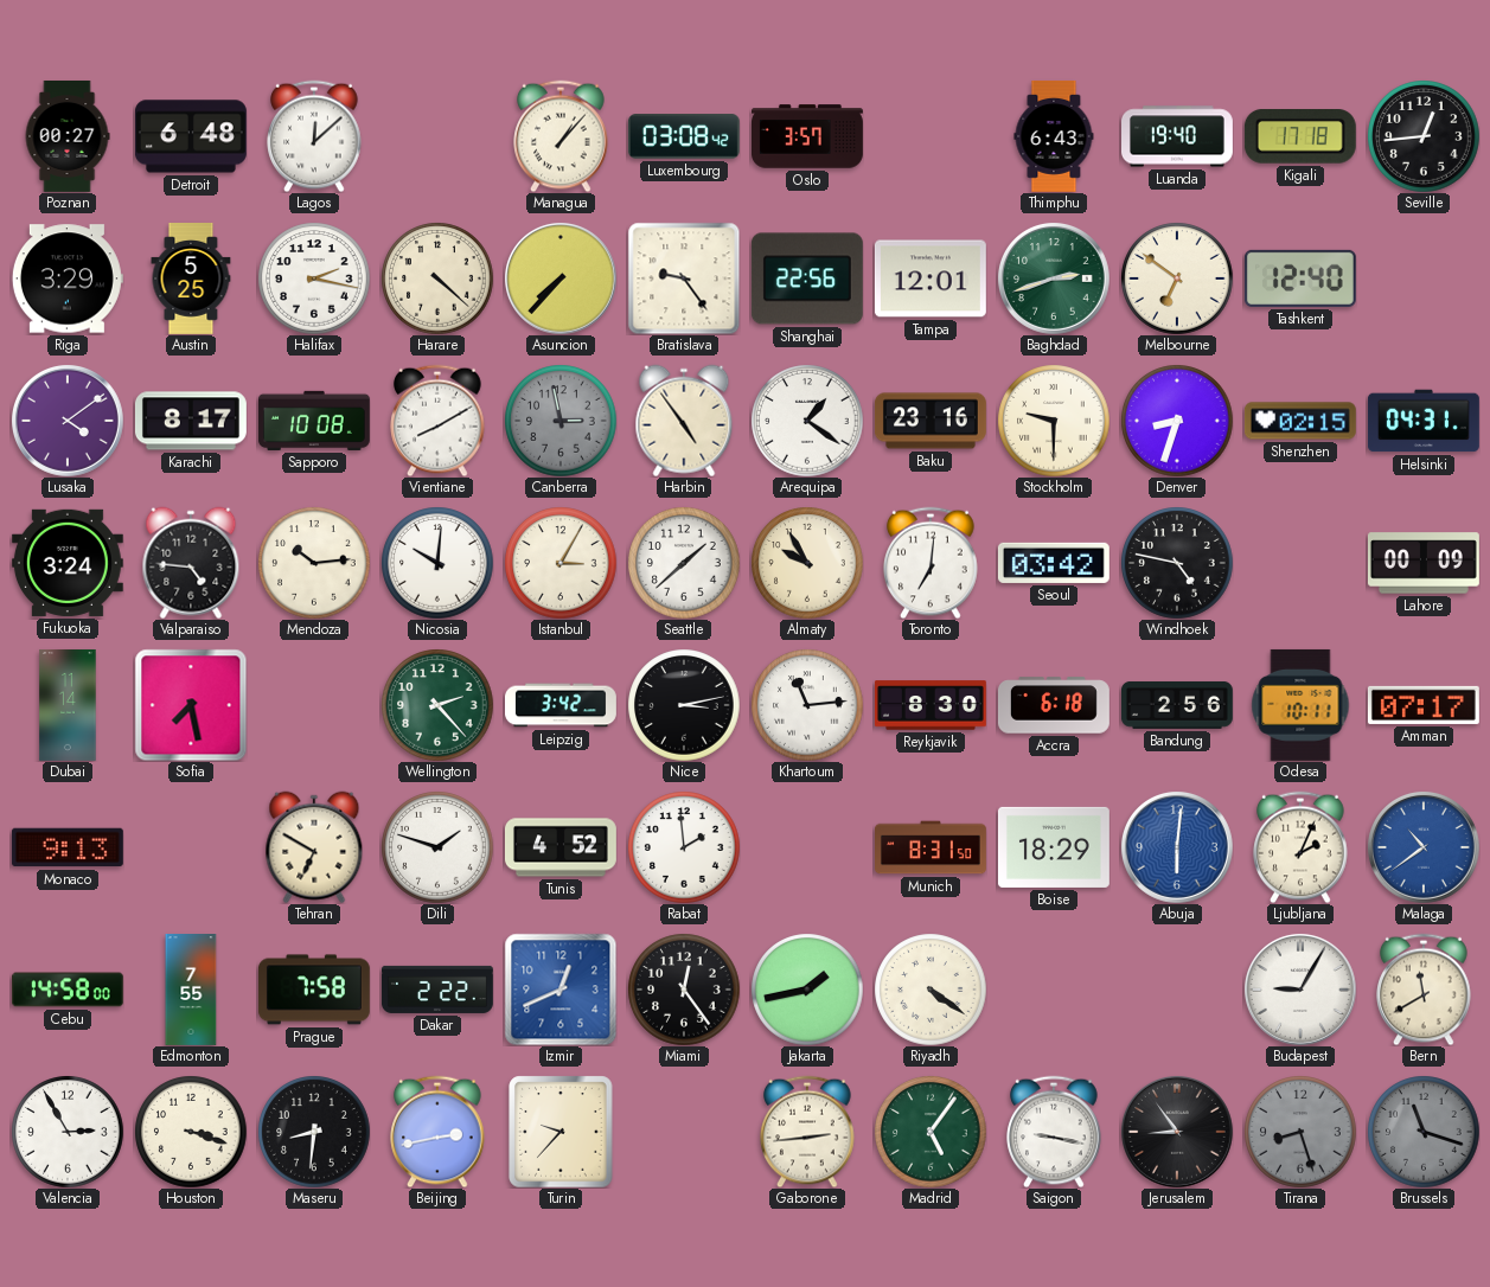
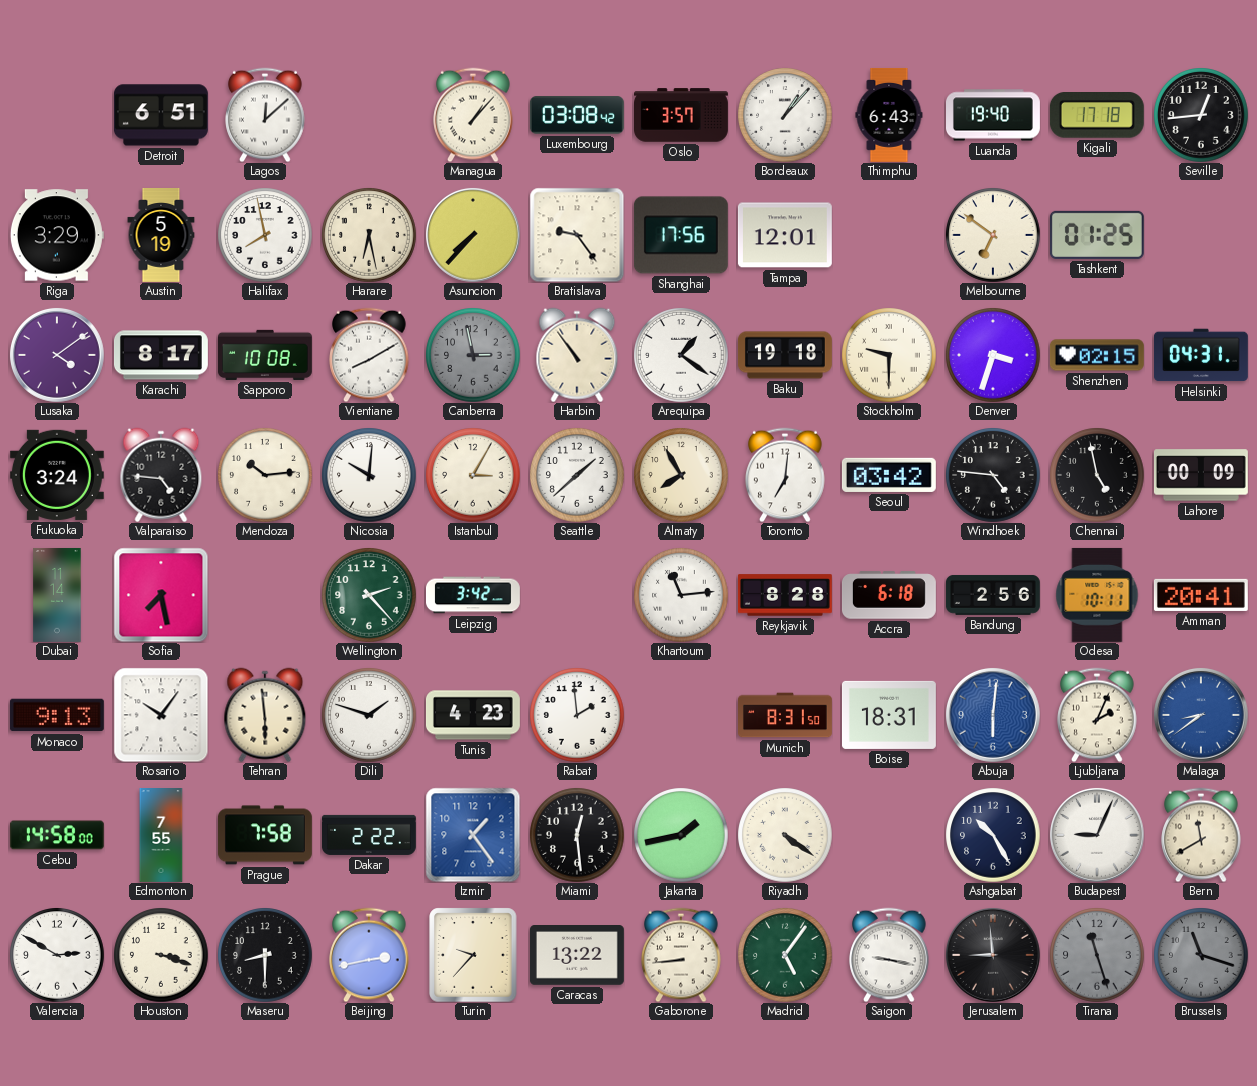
Poznan: 00:27 -> none
Detroit: 6:48 -> 6:51
Bordeaux: none -> 1:07
Austin: 5:25 -> 5:19
Halifax: 2:17 -> 7:58
Harare: 4:22 -> 6:28
Shanghai: 22:56 -> 17:56
Baghdad: 2:42 -> none
Tashkent: 12:40 -> 01:25
Harbin: 4:54 -> 10:54
Baku: 23:16 -> 19:18
Denver: 8:33 -> 3:33
Almaty: 9:55 -> 7:55
Windhoek: 4:47 -> 4:46
Chennai: none -> 4:58
Nice: 3:13 -> none
Reykjavik: 8:30 -> 8:28
Amman: 07:17 -> 20:41
Rosario: none -> 10:06
Tehran: 6:50 -> 5:59
Tunis: 4:52 -> 4:23
Boise: 18:29 -> 18:31
Malaga: 10:39 -> 8:39
Izmir: 12:41 -> 1:24
Miami: 12:24 -> 12:29
Ashgabat: none -> 10:25
Budapest: 9:05 -> 9:04
Valencia: 2:55 -> 2:50
Maseru: 8:31 -> 8:30
Caracas: none -> 13:22
Gaborone: 2:44 -> 8:44
Jerusalem: 8:54 -> 8:59
Tirana: 8:27 -> 11:27
